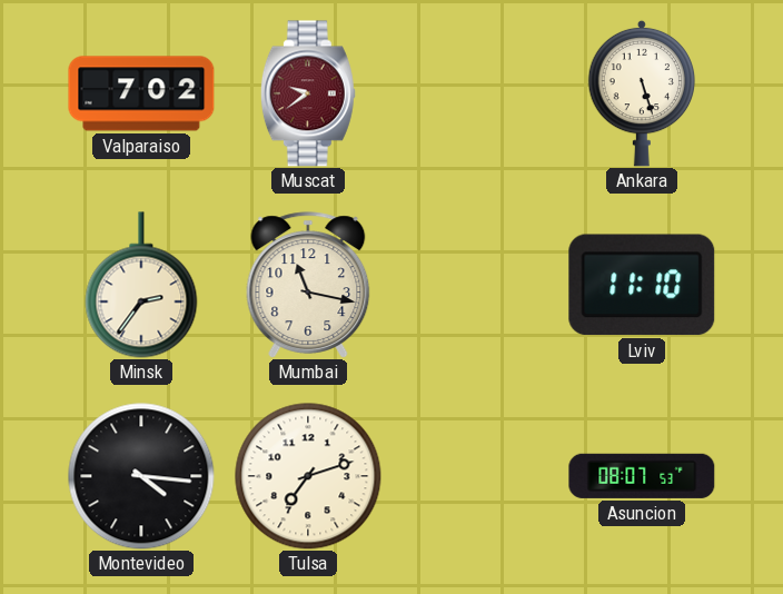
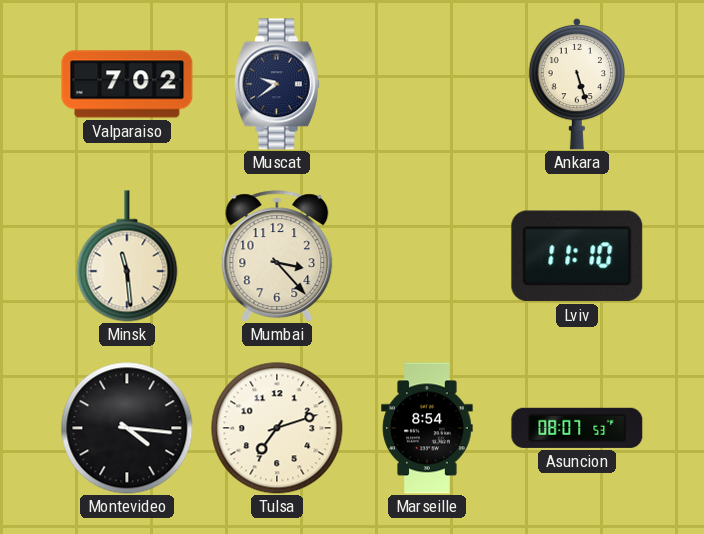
Muscat dial: burgundy -> navy
Minsk: 2:36 -> 11:29
Mumbai: 11:17 -> 3:23
Marseille: none -> 8:54
